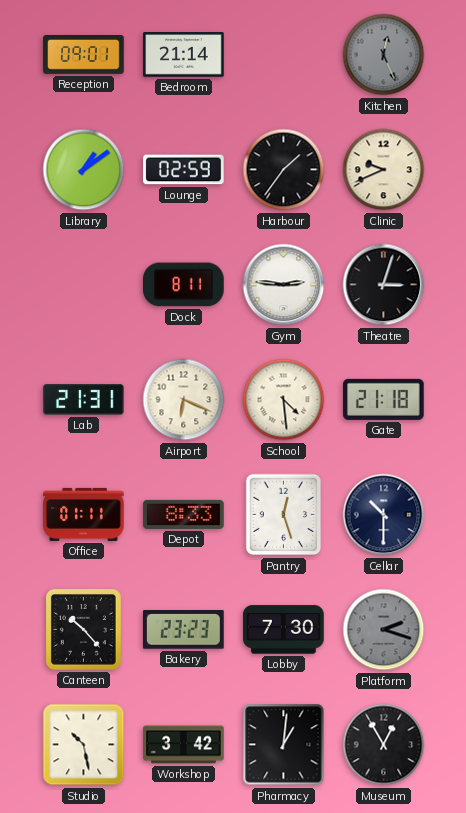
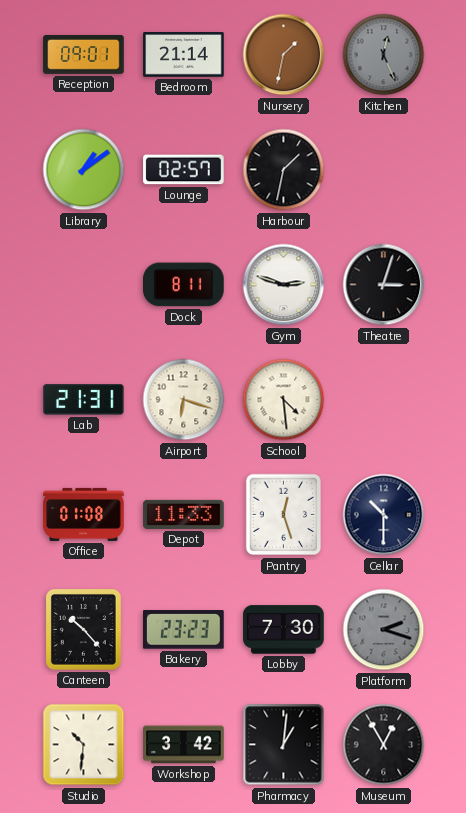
Nursery: none -> 1:32
Lounge: 02:59 -> 02:57
Harbour: 1:36 -> 1:32
Clinic: 9:41 -> none
Gym: 2:46 -> 2:48
Airport: 6:19 -> 6:18
Gate: 21:18 -> none
Office: 01:11 -> 01:08
Depot: 8:33 -> 11:33
Studio: 10:28 -> 10:31
